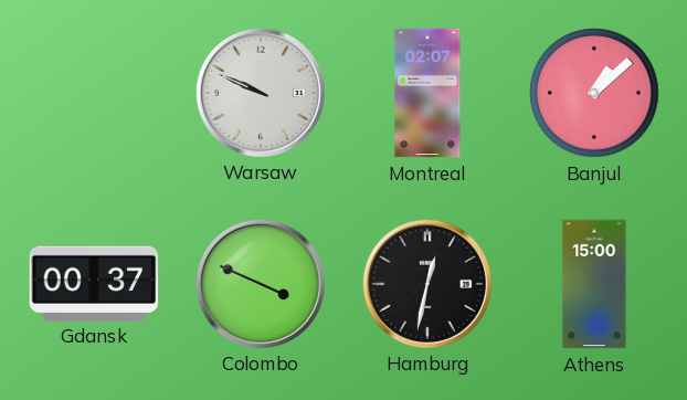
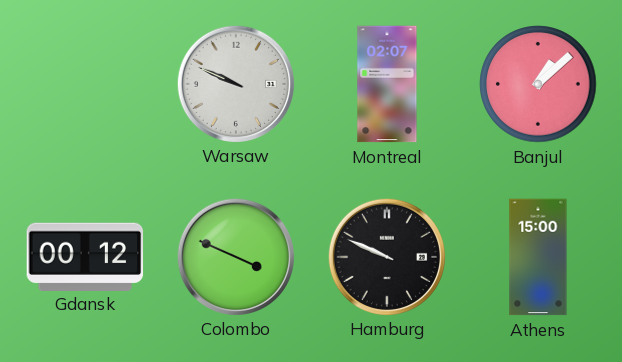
Gdansk: 00:37 -> 00:12
Hamburg: 12:32 -> 9:49
